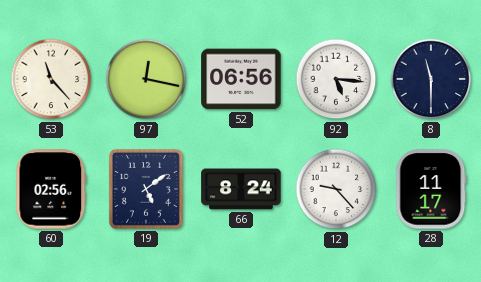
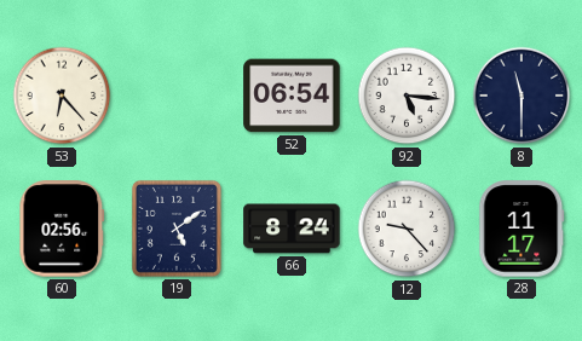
53: 11:23 -> 6:23
97: 12:17 -> none
52: 06:56 -> 06:54
